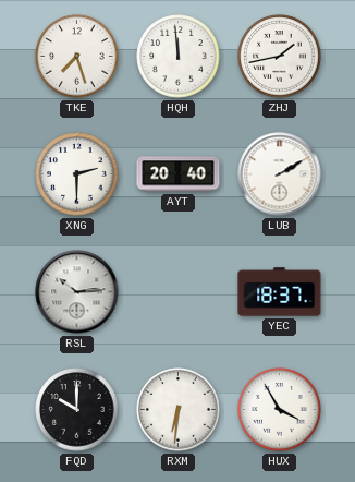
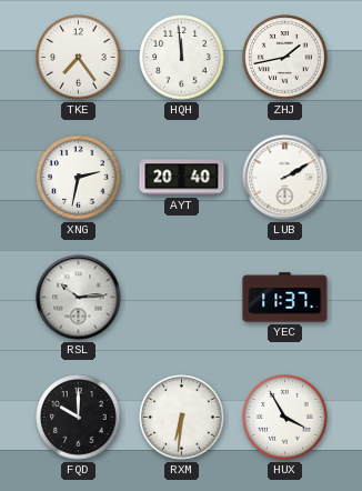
TKE: 7:27 -> 7:24
XNG: 2:30 -> 2:32
YEC: 18:37 -> 11:37
